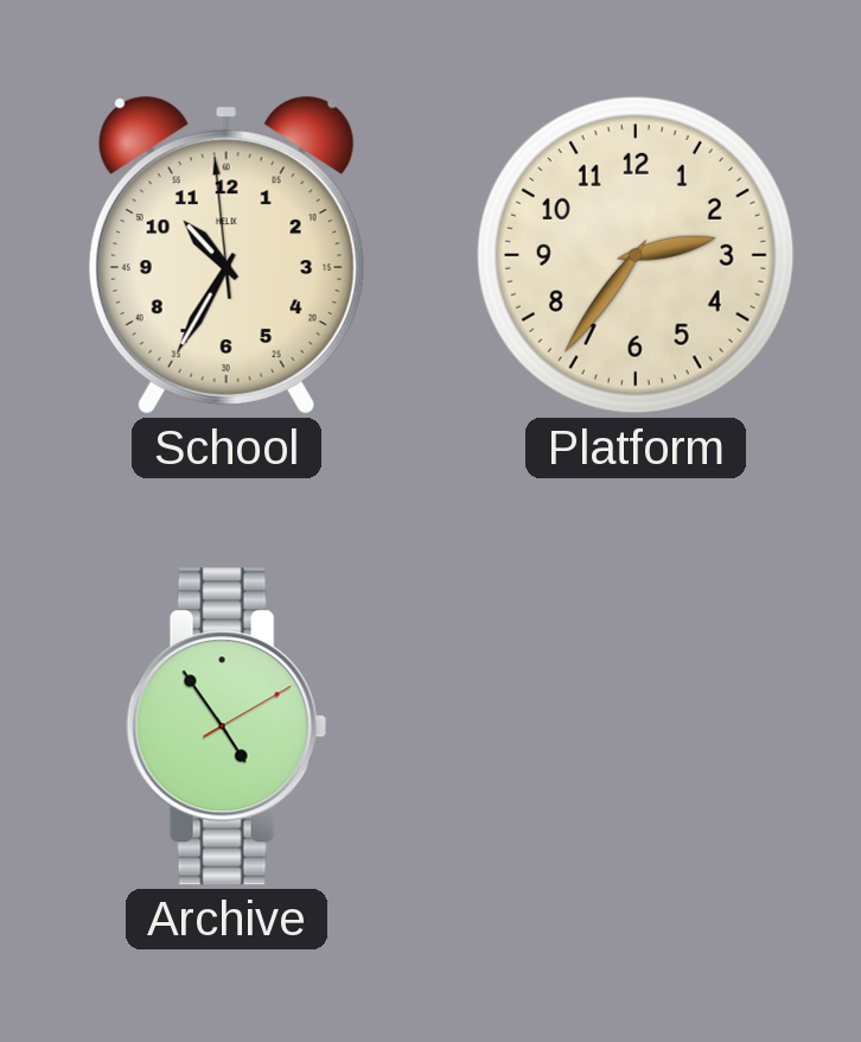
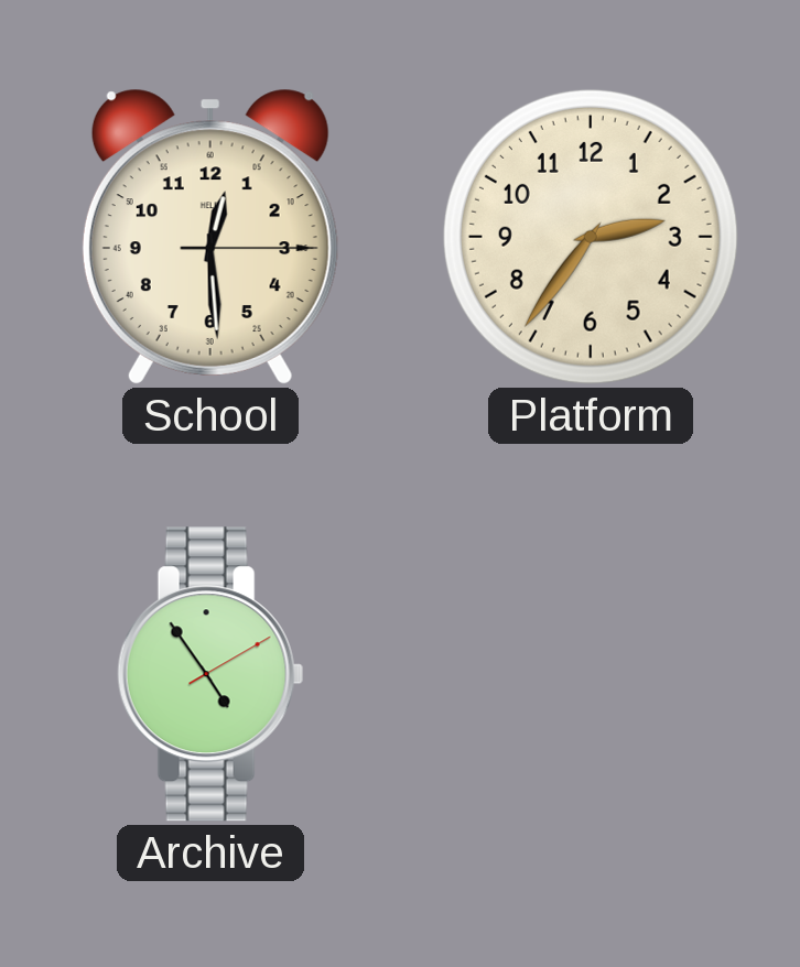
School: 10:34 -> 12:29
